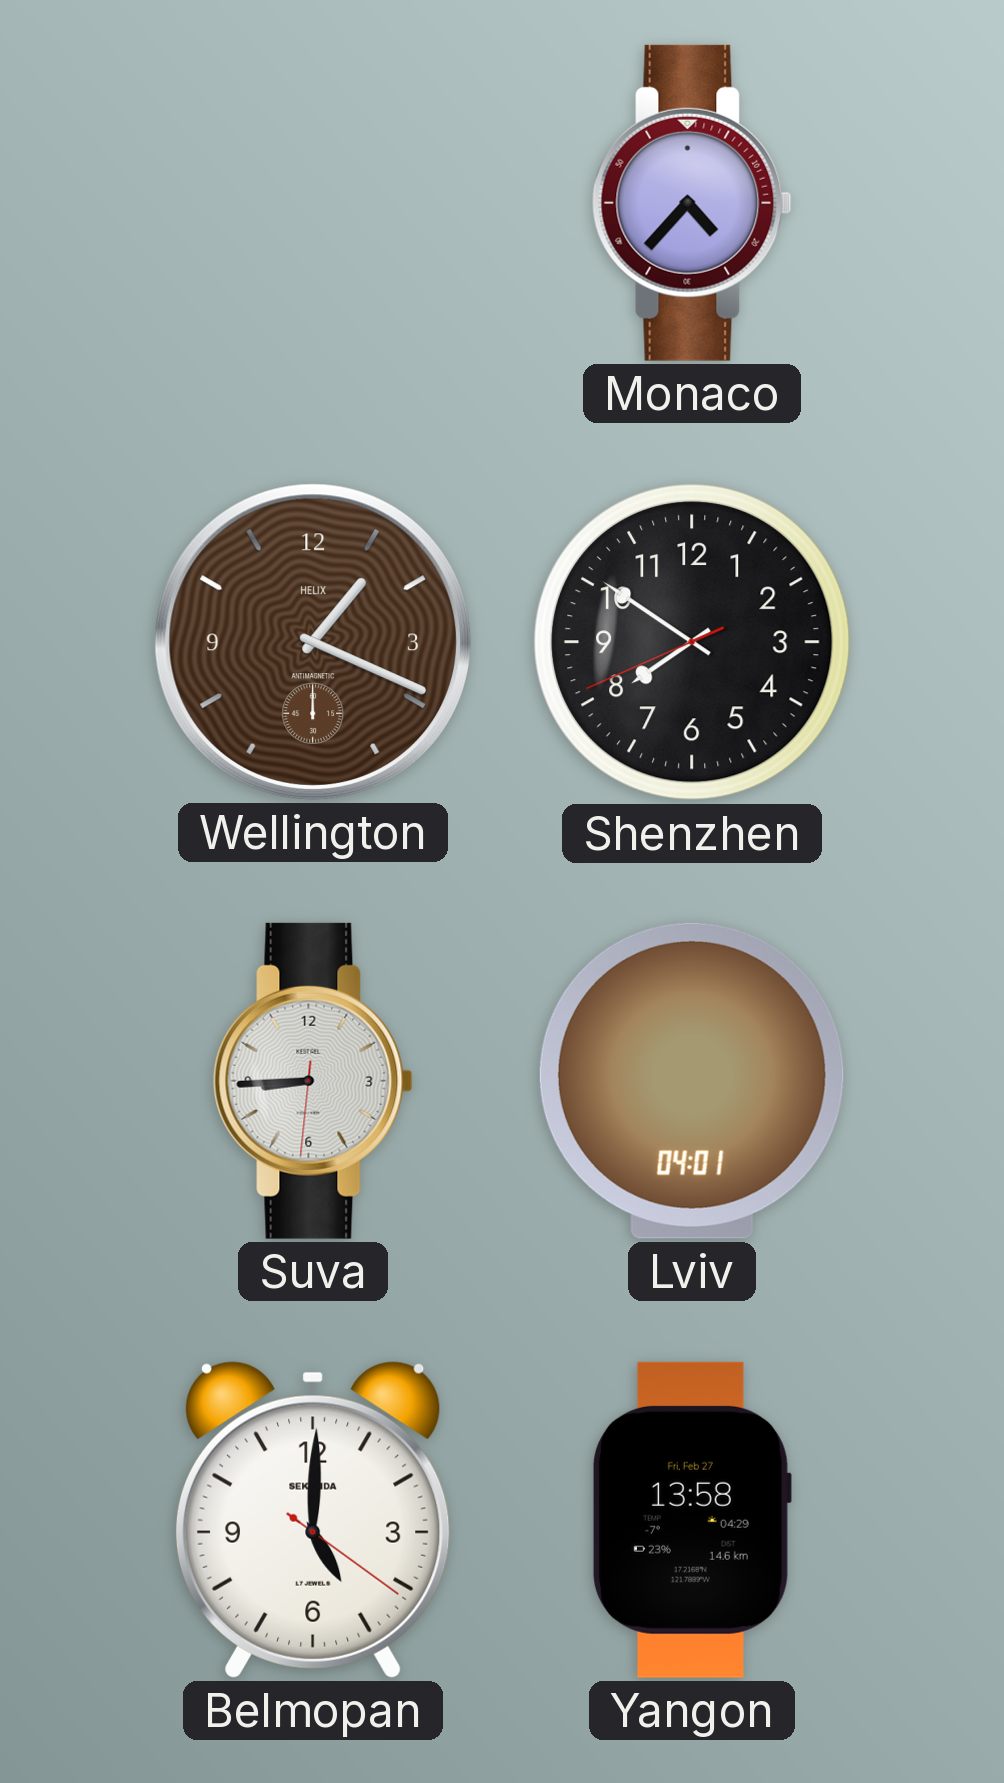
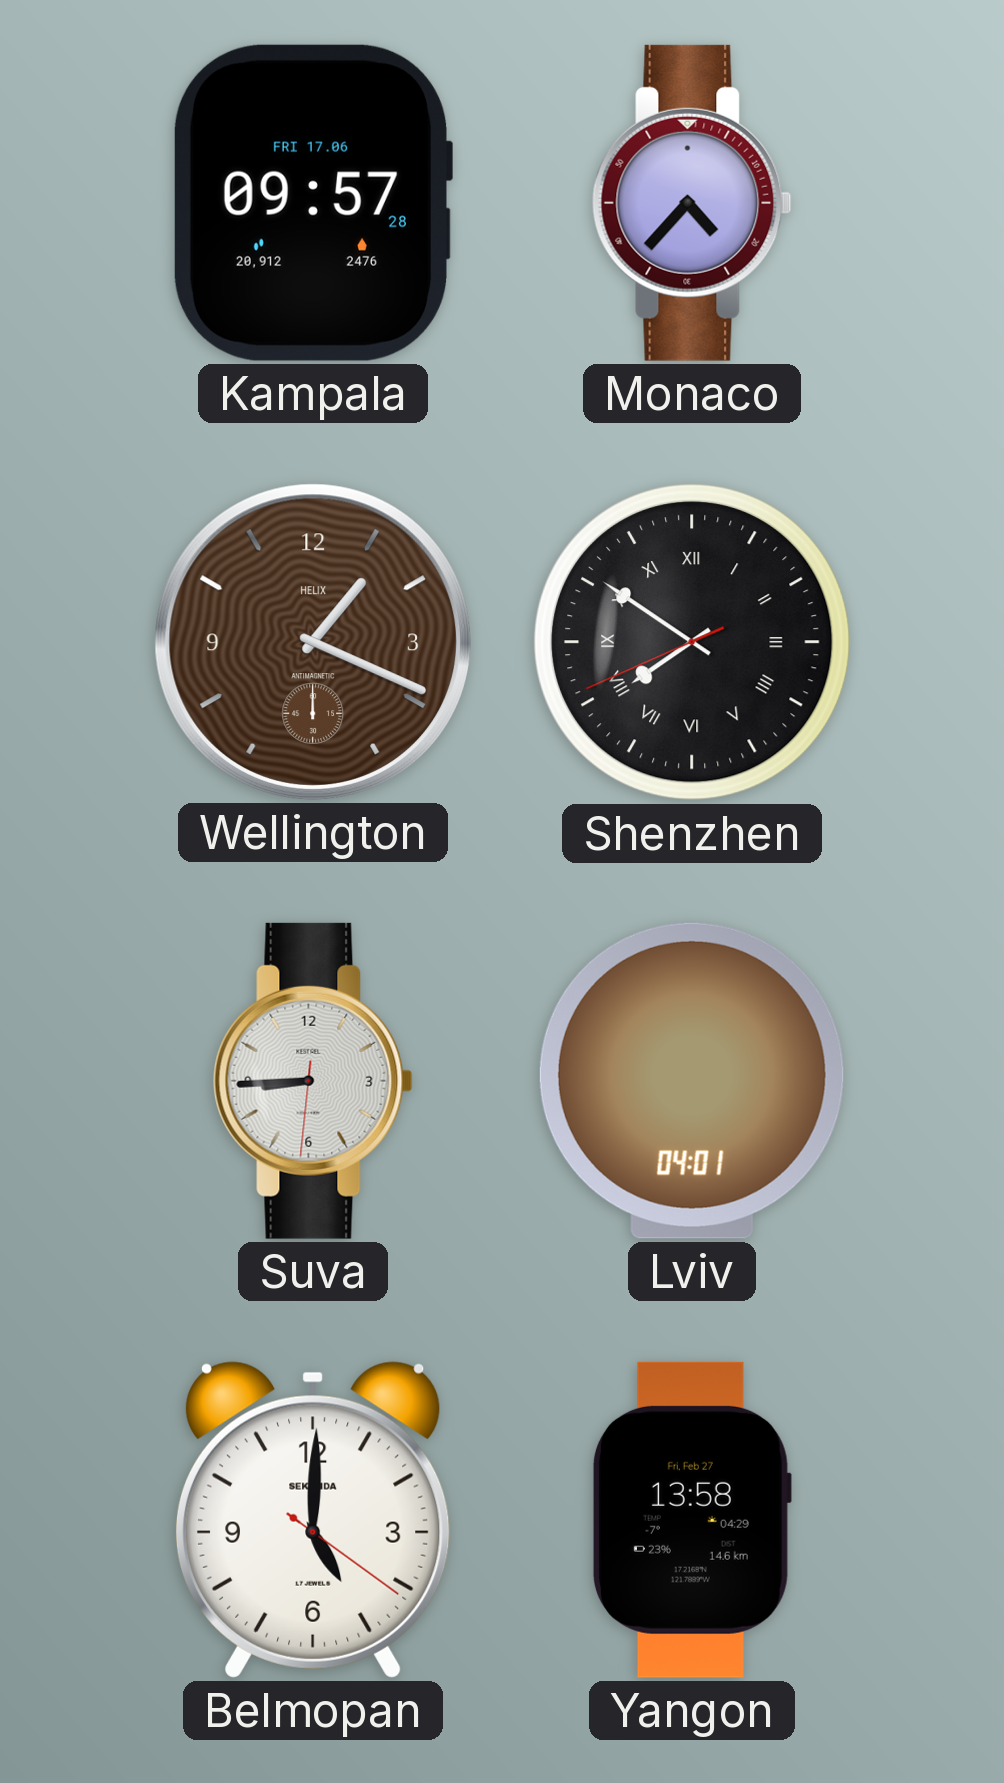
Kampala: none -> 09:57
Shenzhen numerals: Arabic -> Roman
